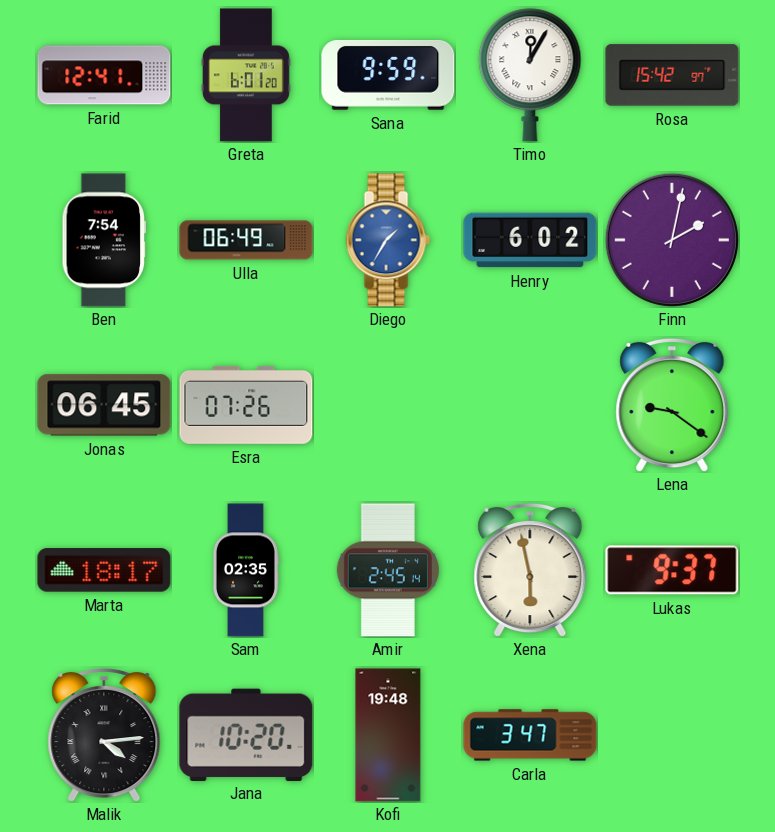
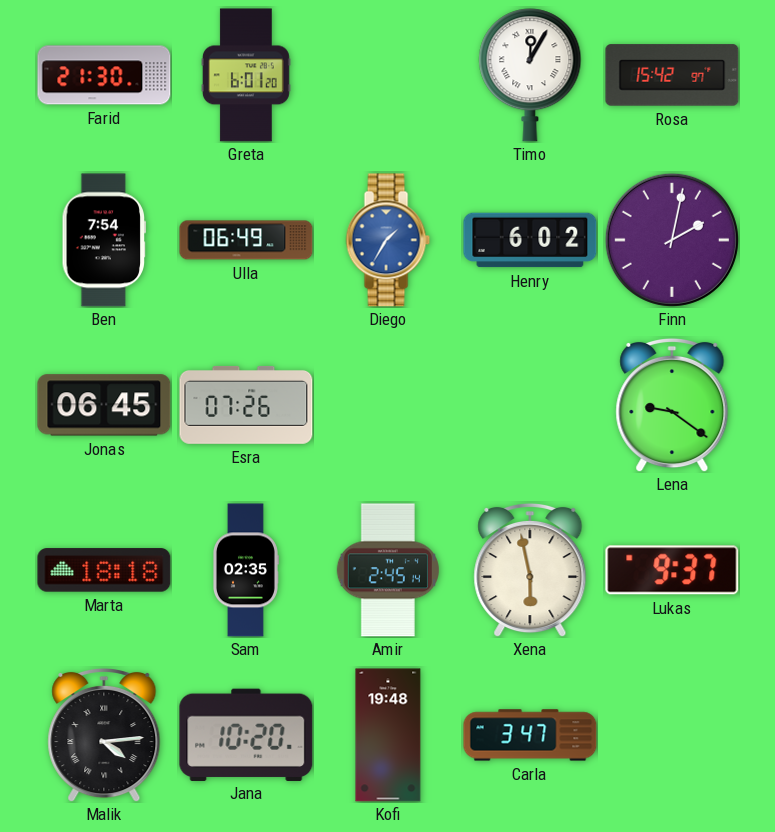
Farid: 12:41 -> 21:30
Sana: 9:59 -> none
Marta: 18:17 -> 18:18
